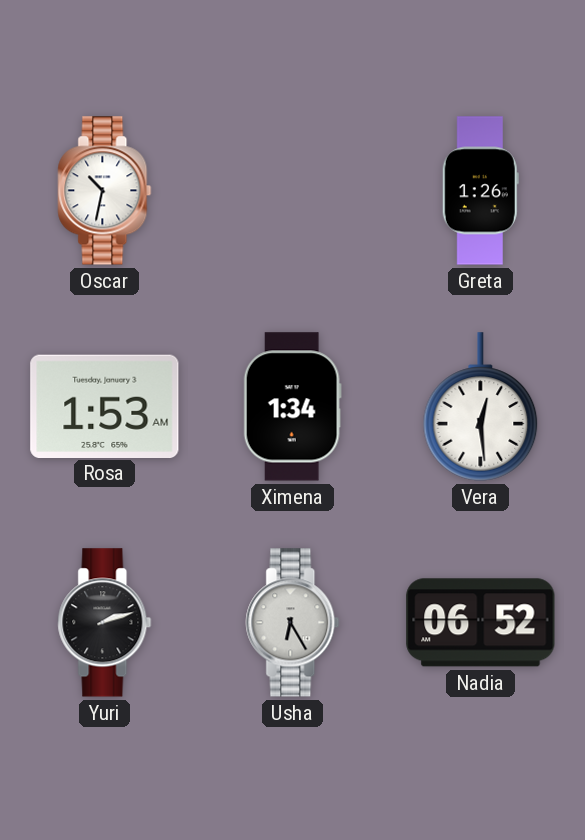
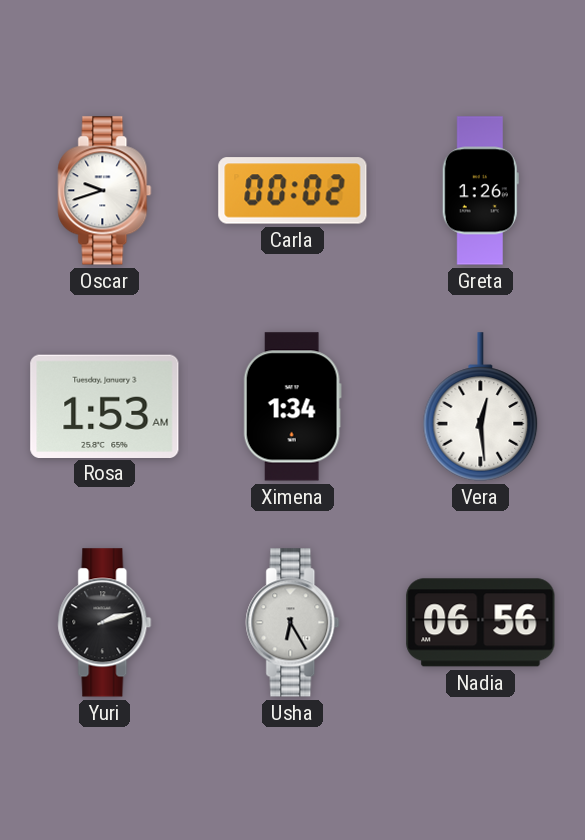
Oscar: 10:32 -> 9:42
Carla: none -> 00:02
Nadia: 06:52 -> 06:56
